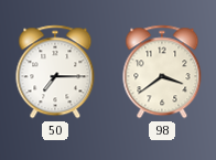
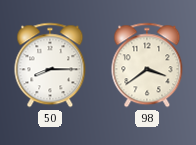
50: 7:15 -> 8:15
